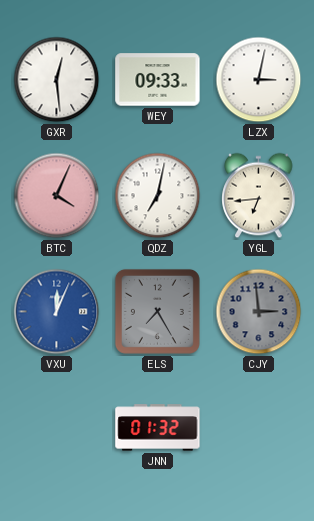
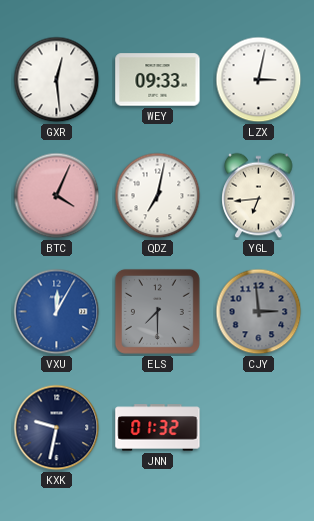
VXU: 12:04 -> 12:05
ELS: 7:25 -> 7:30
KXK: none -> 9:32
